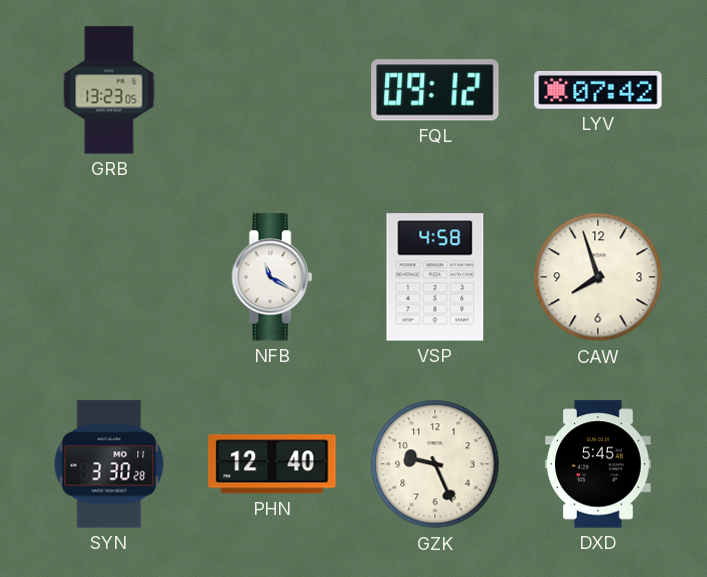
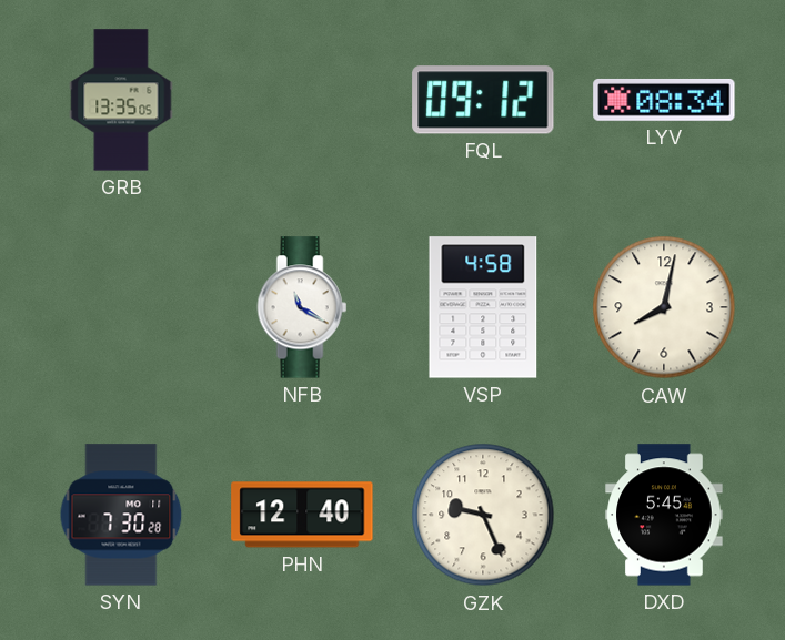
GRB: 13:23 -> 13:35
LYV: 07:42 -> 08:34
CAW: 7:57 -> 8:02
SYN: 3:30 -> 7:30
